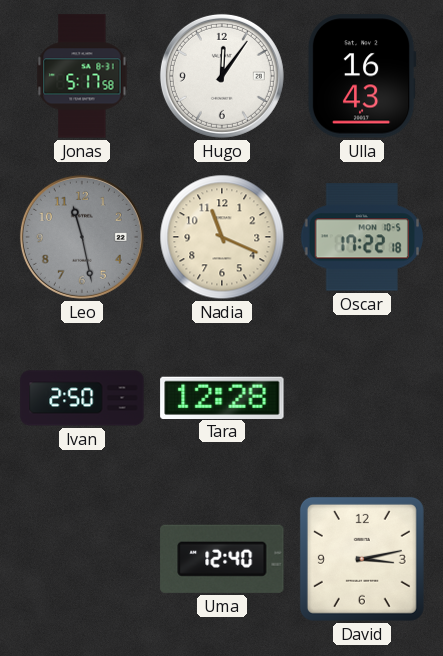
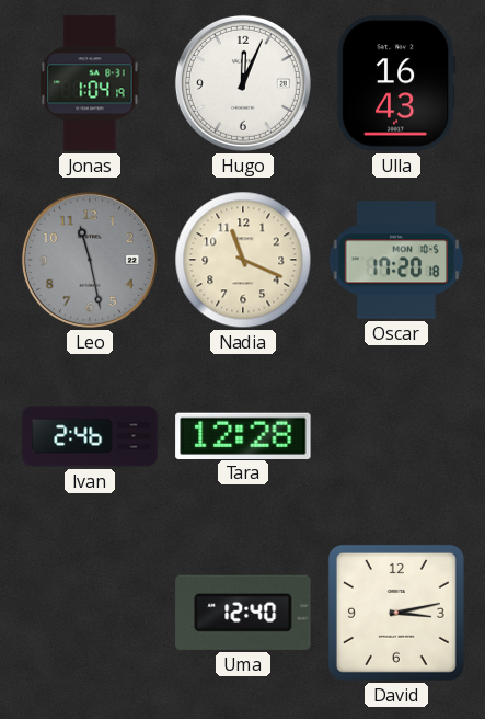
Jonas: 5:17 -> 1:04
Hugo: 12:06 -> 12:04
Oscar: 17:22 -> 17:20
Ivan: 2:50 -> 2:46
